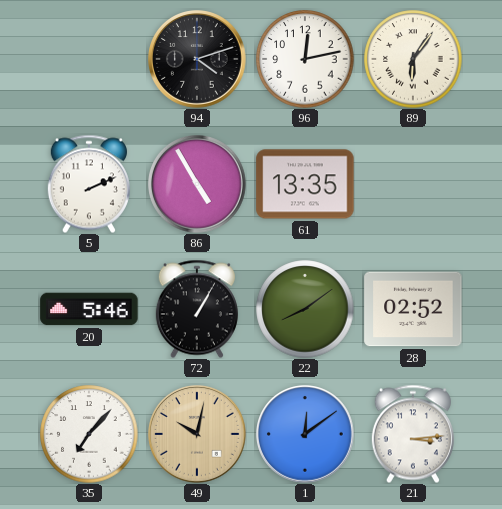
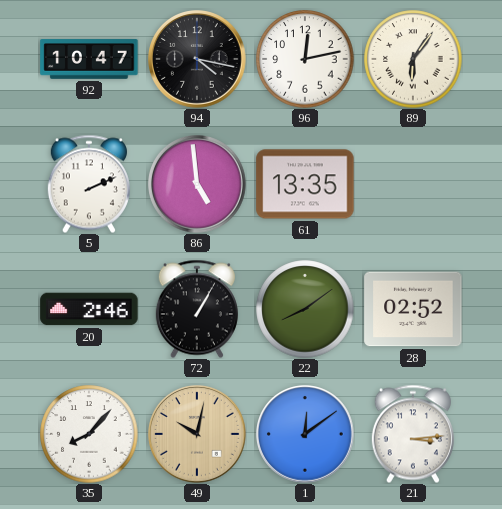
92: none -> 10:47
94: 4:12 -> 4:17
86: 4:55 -> 4:59
20: 5:46 -> 2:46
35: 7:07 -> 8:07
